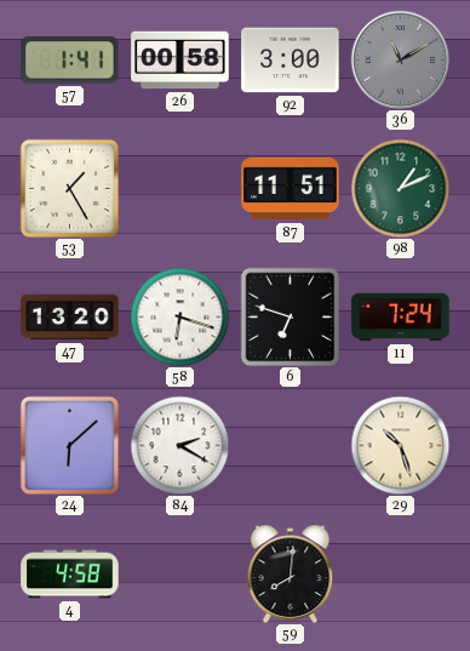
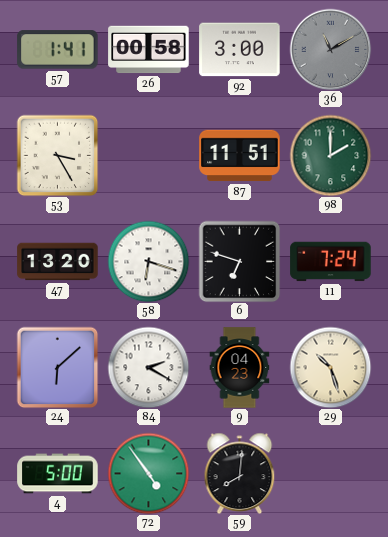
53: 1:25 -> 3:25
98: 1:11 -> 2:00
9: none -> 04:23
4: 4:58 -> 5:00
72: none -> 4:54
